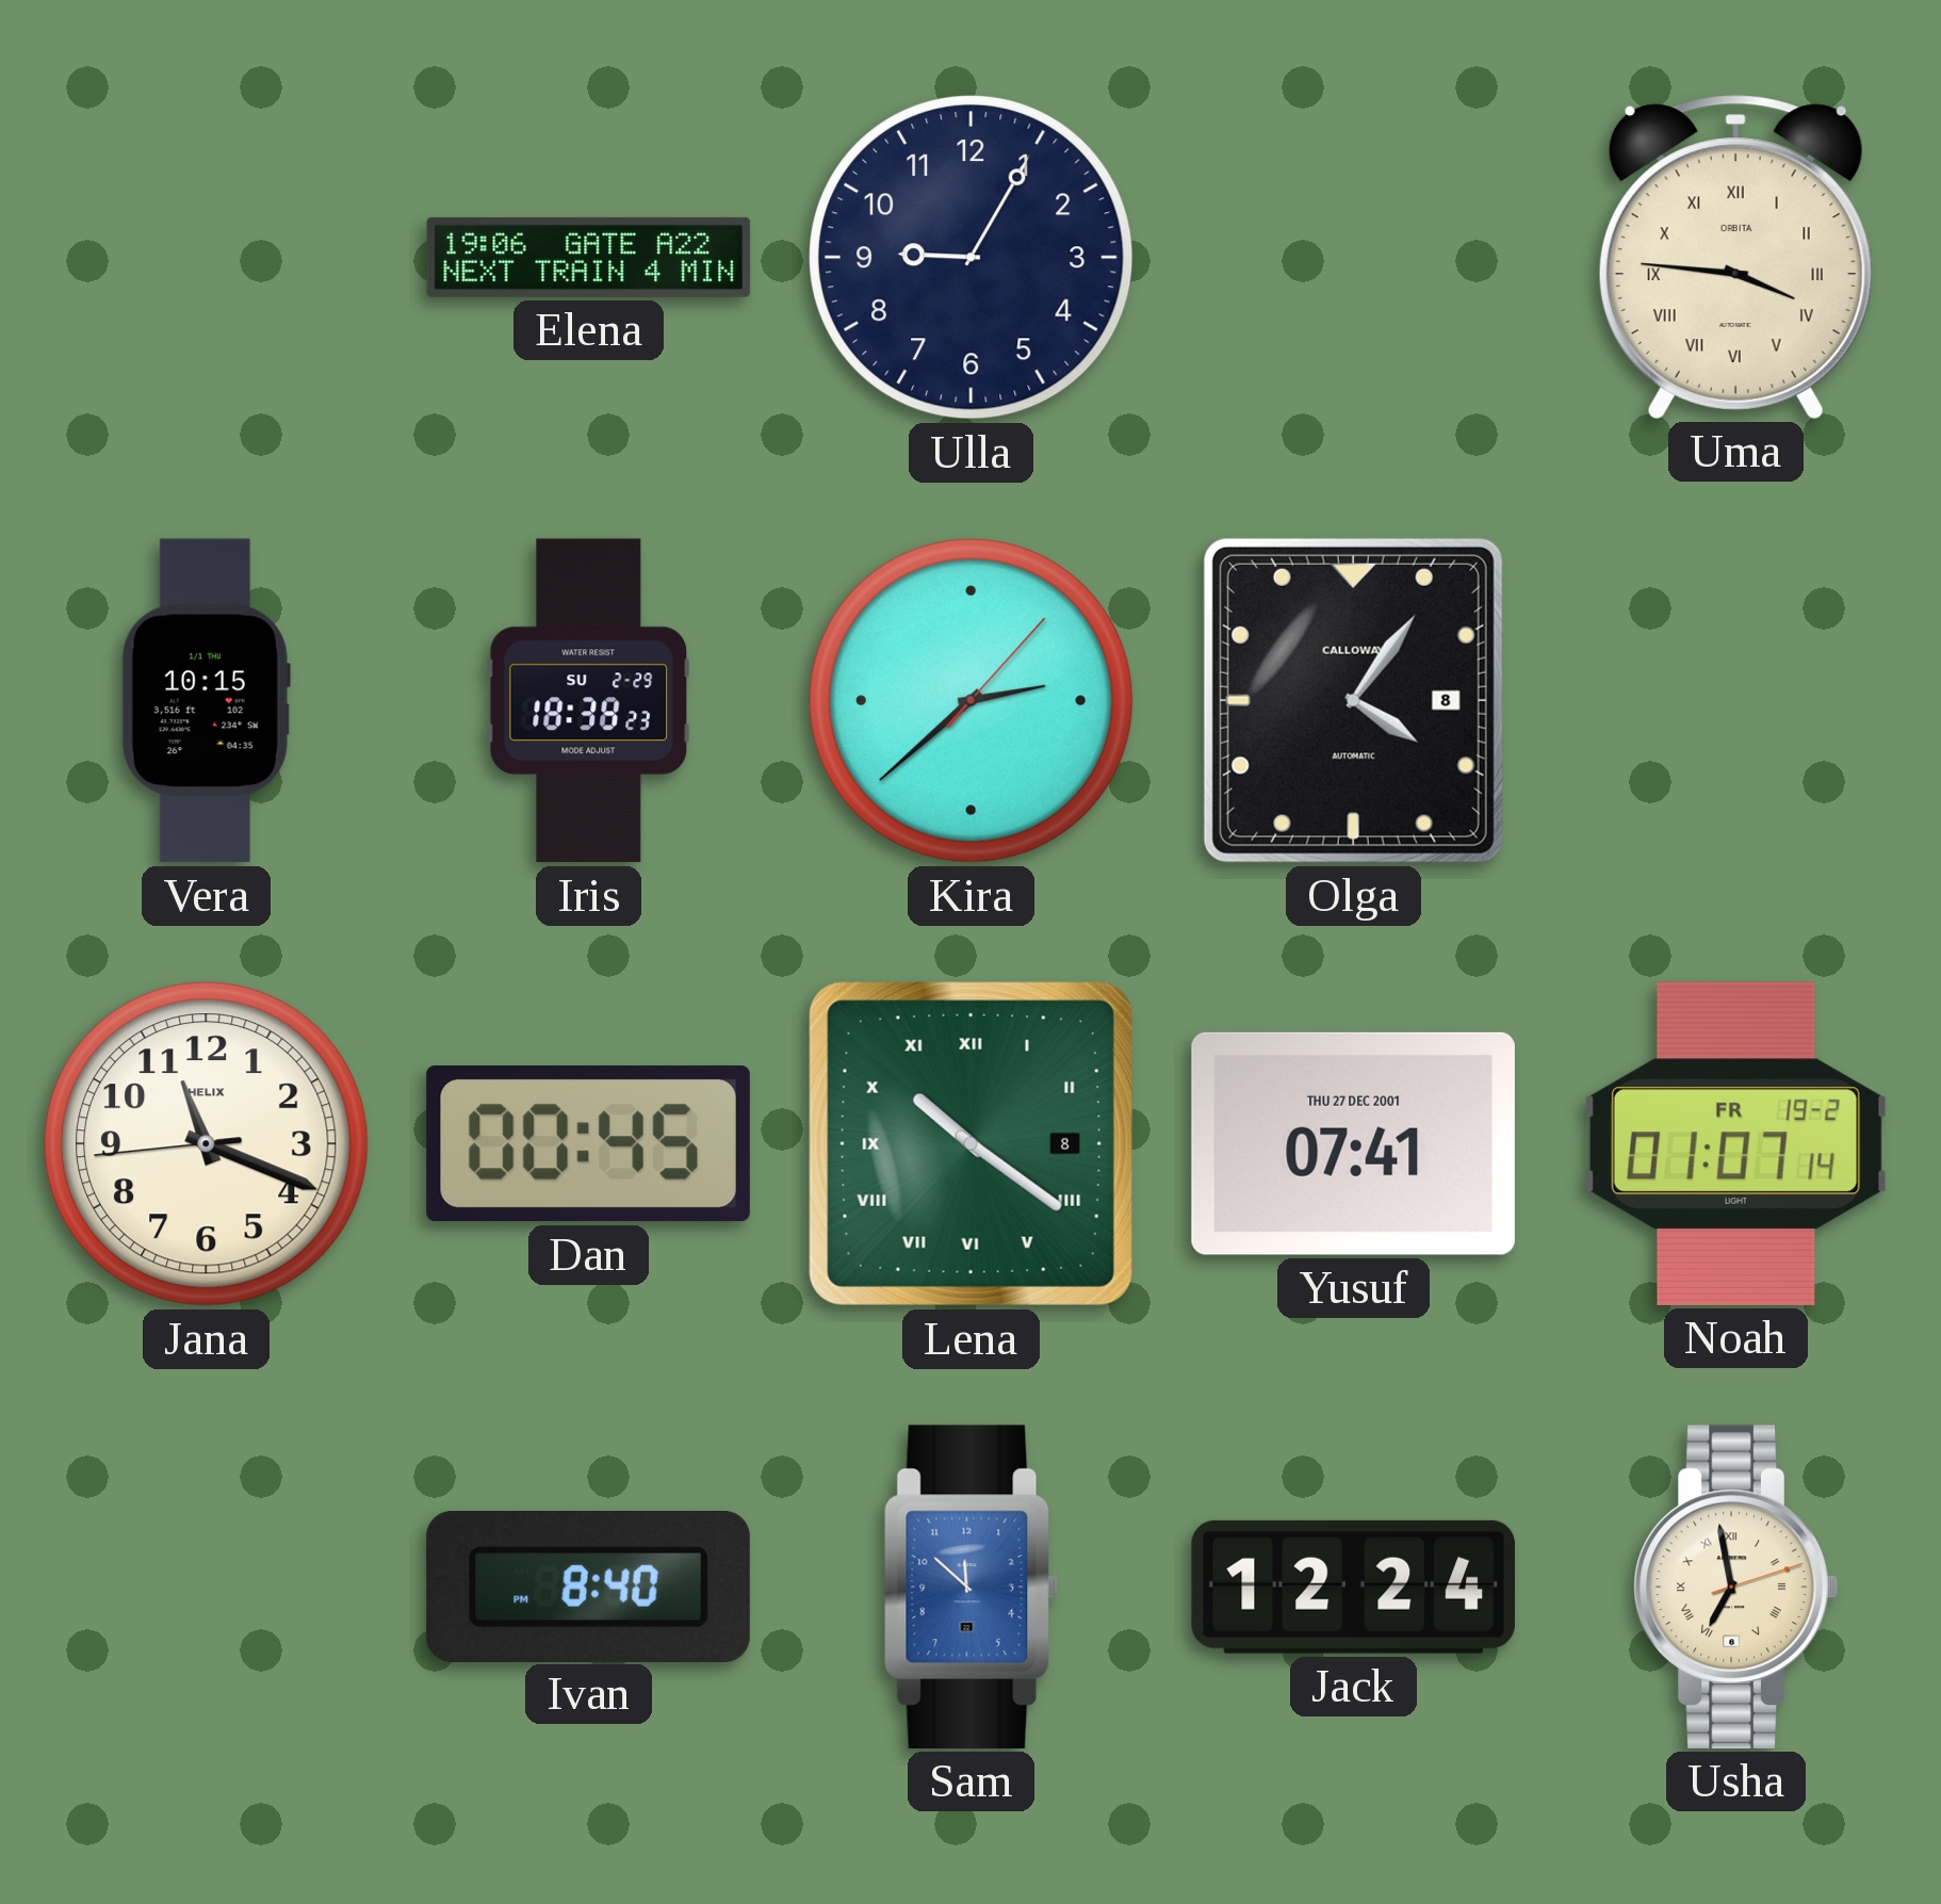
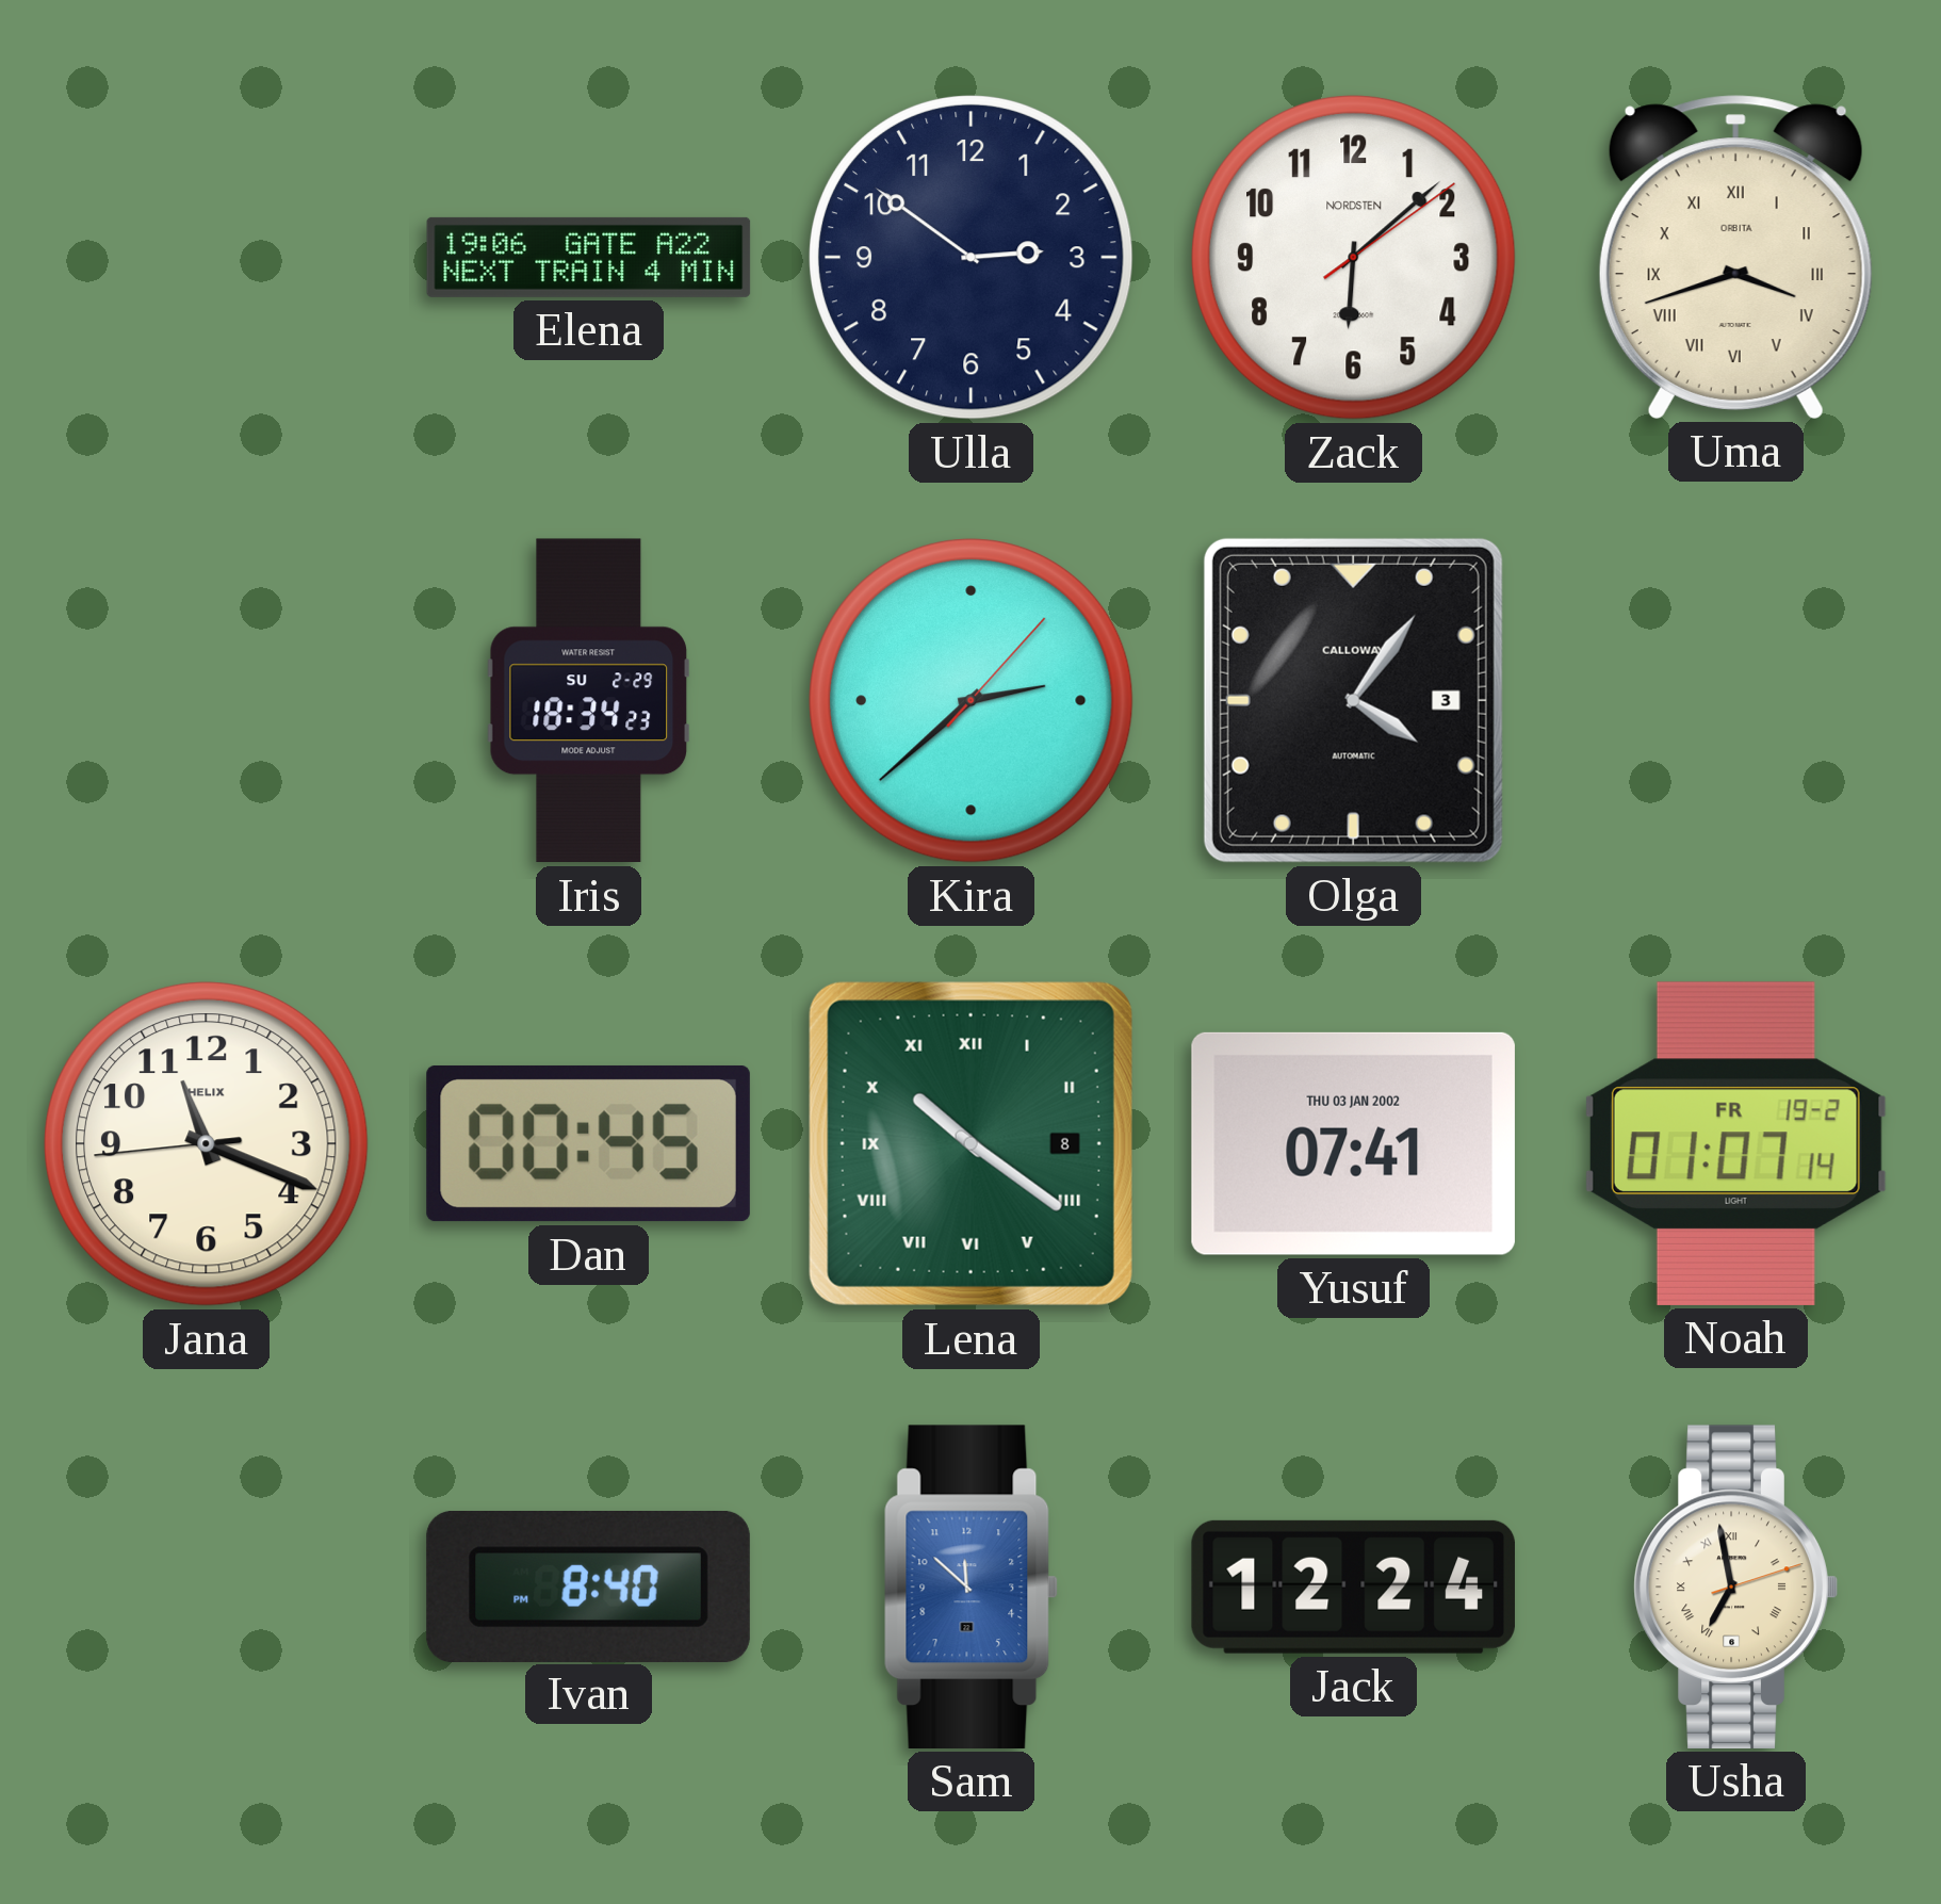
Ulla: 9:05 -> 2:51
Zack: none -> 6:08
Uma: 3:46 -> 3:42
Vera: 10:15 -> none
Iris: 18:38 -> 18:34
Olga date: 8 -> 3
Yusuf date: THU 27 DEC 2001 -> THU 03 JAN 2002
